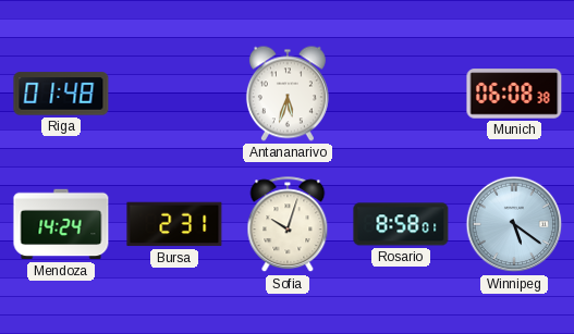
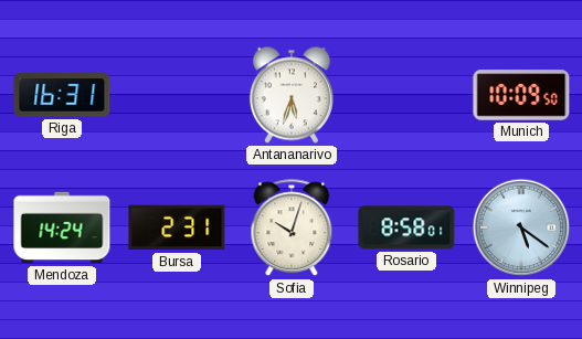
Riga: 01:48 -> 16:31
Munich: 06:08 -> 10:09
